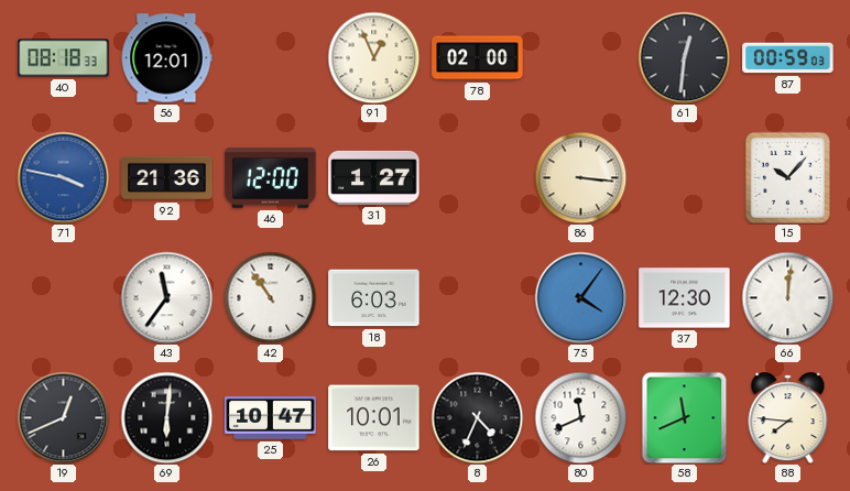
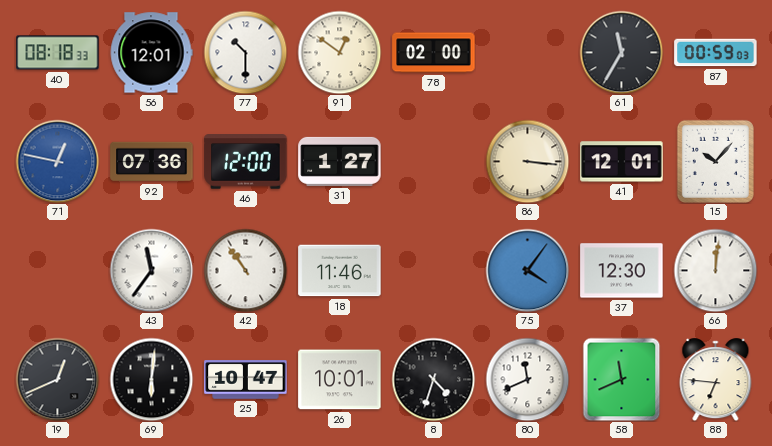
77: none -> 10:30
91: 12:56 -> 12:51
61: 12:31 -> 11:35
71: 3:47 -> 12:47
92: 21:36 -> 07:36
41: none -> 12:01
18: 6:03 -> 11:46
8: 4:34 -> 4:33
88: 7:46 -> 6:46
